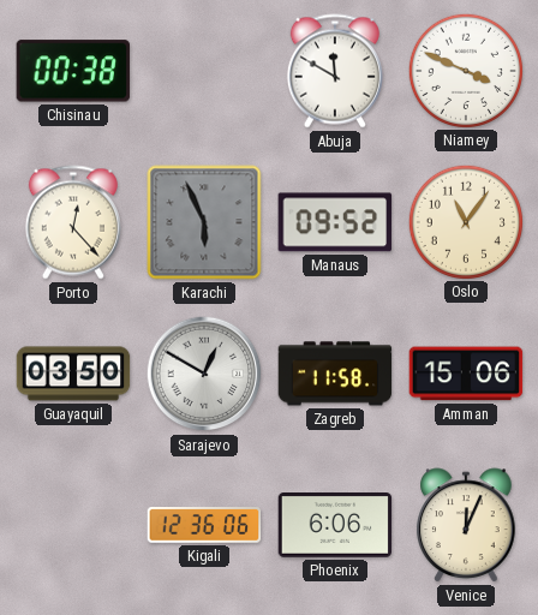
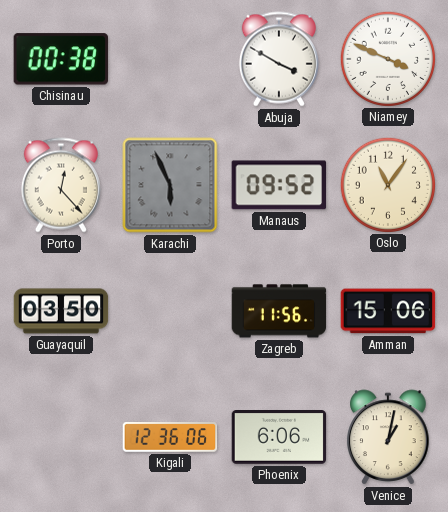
Abuja: 11:50 -> 3:50
Sarajevo: 12:50 -> none
Zagreb: 11:58 -> 11:56
Venice: 12:04 -> 1:02
